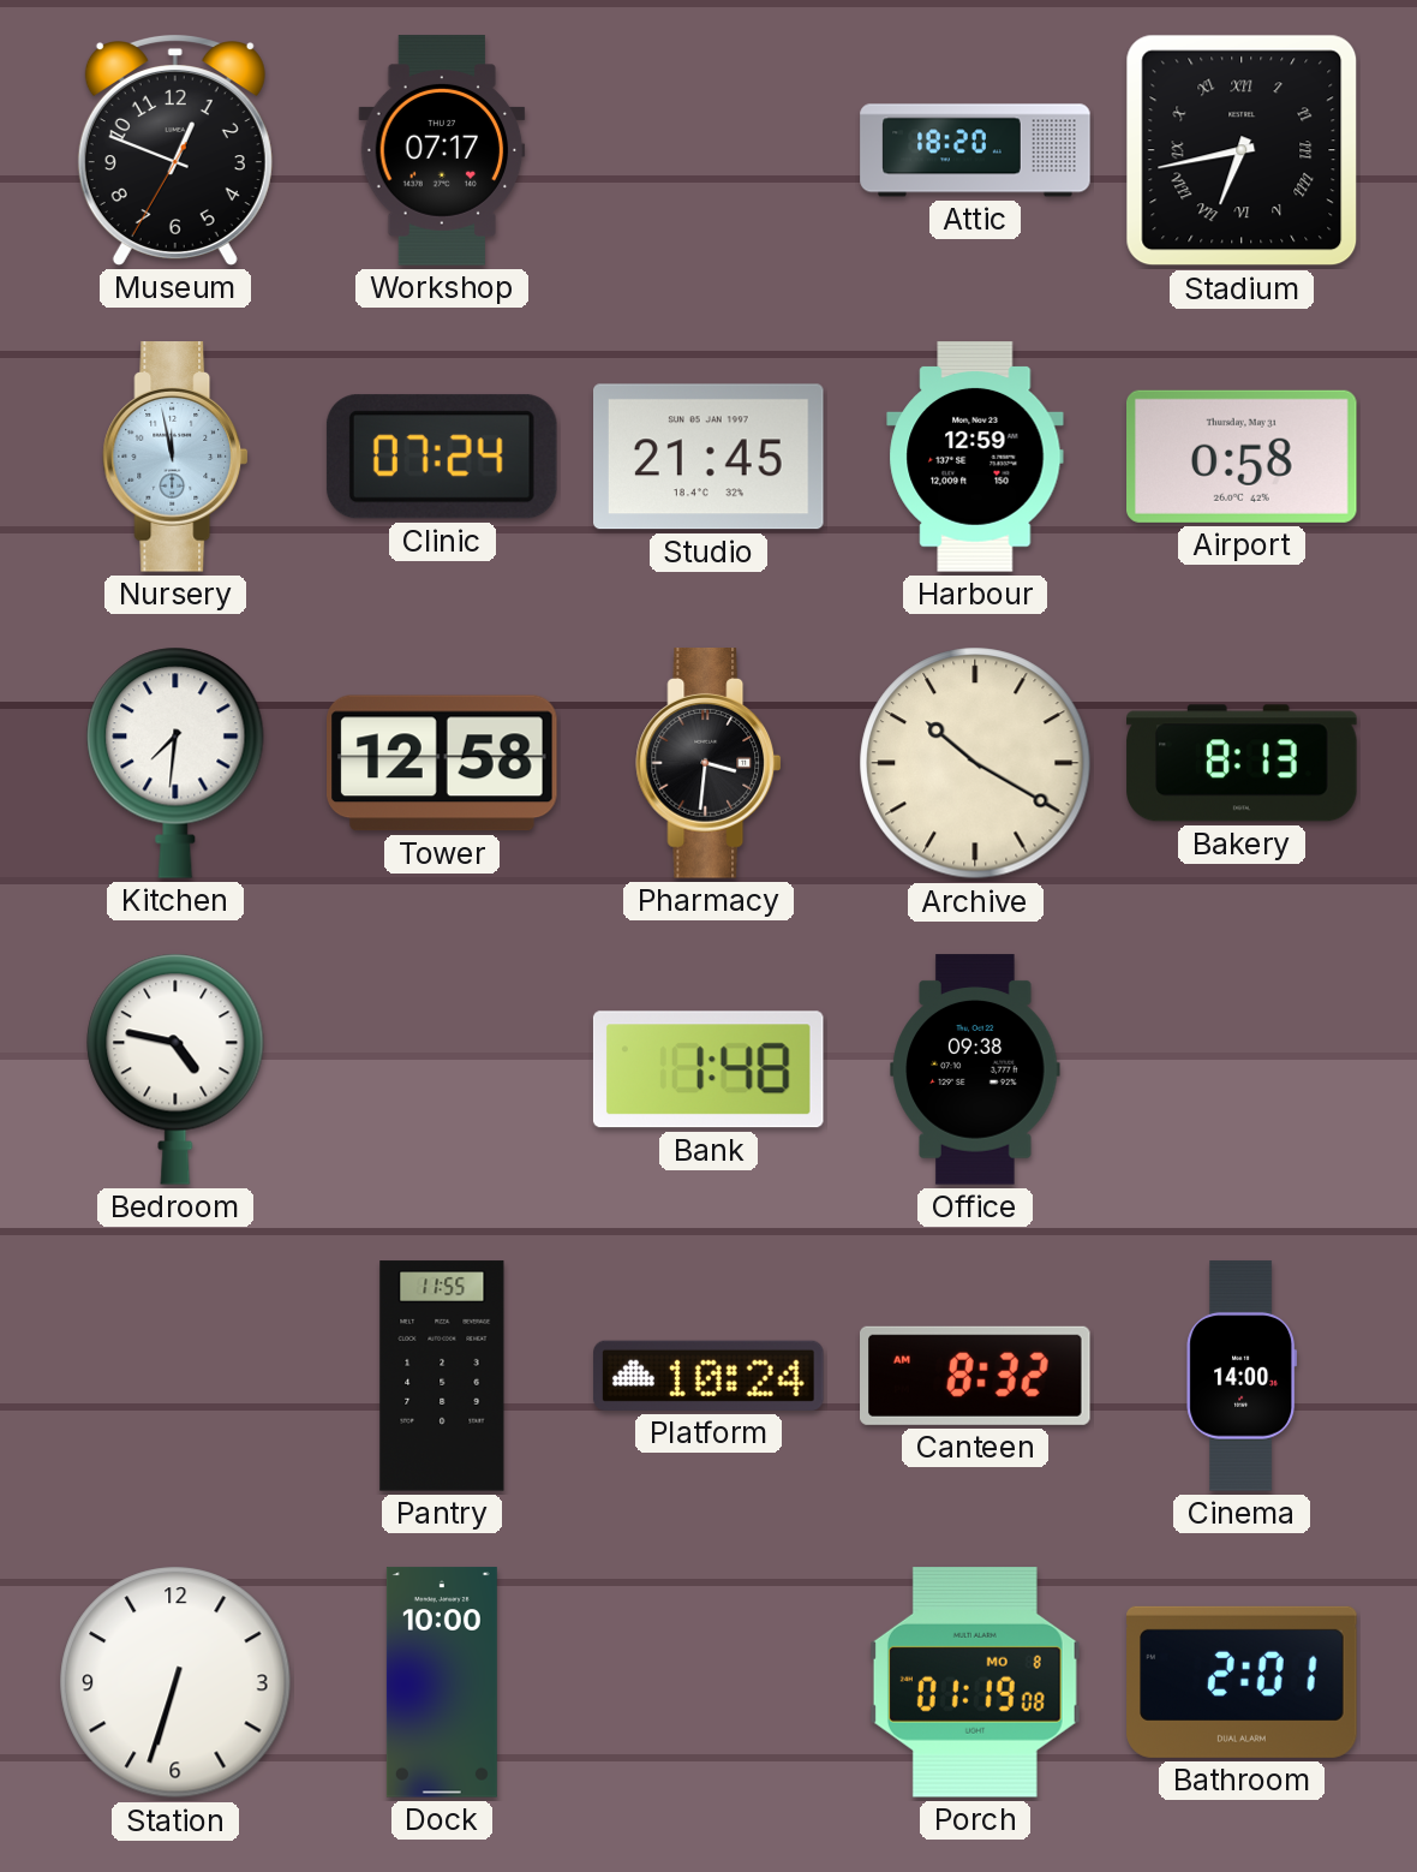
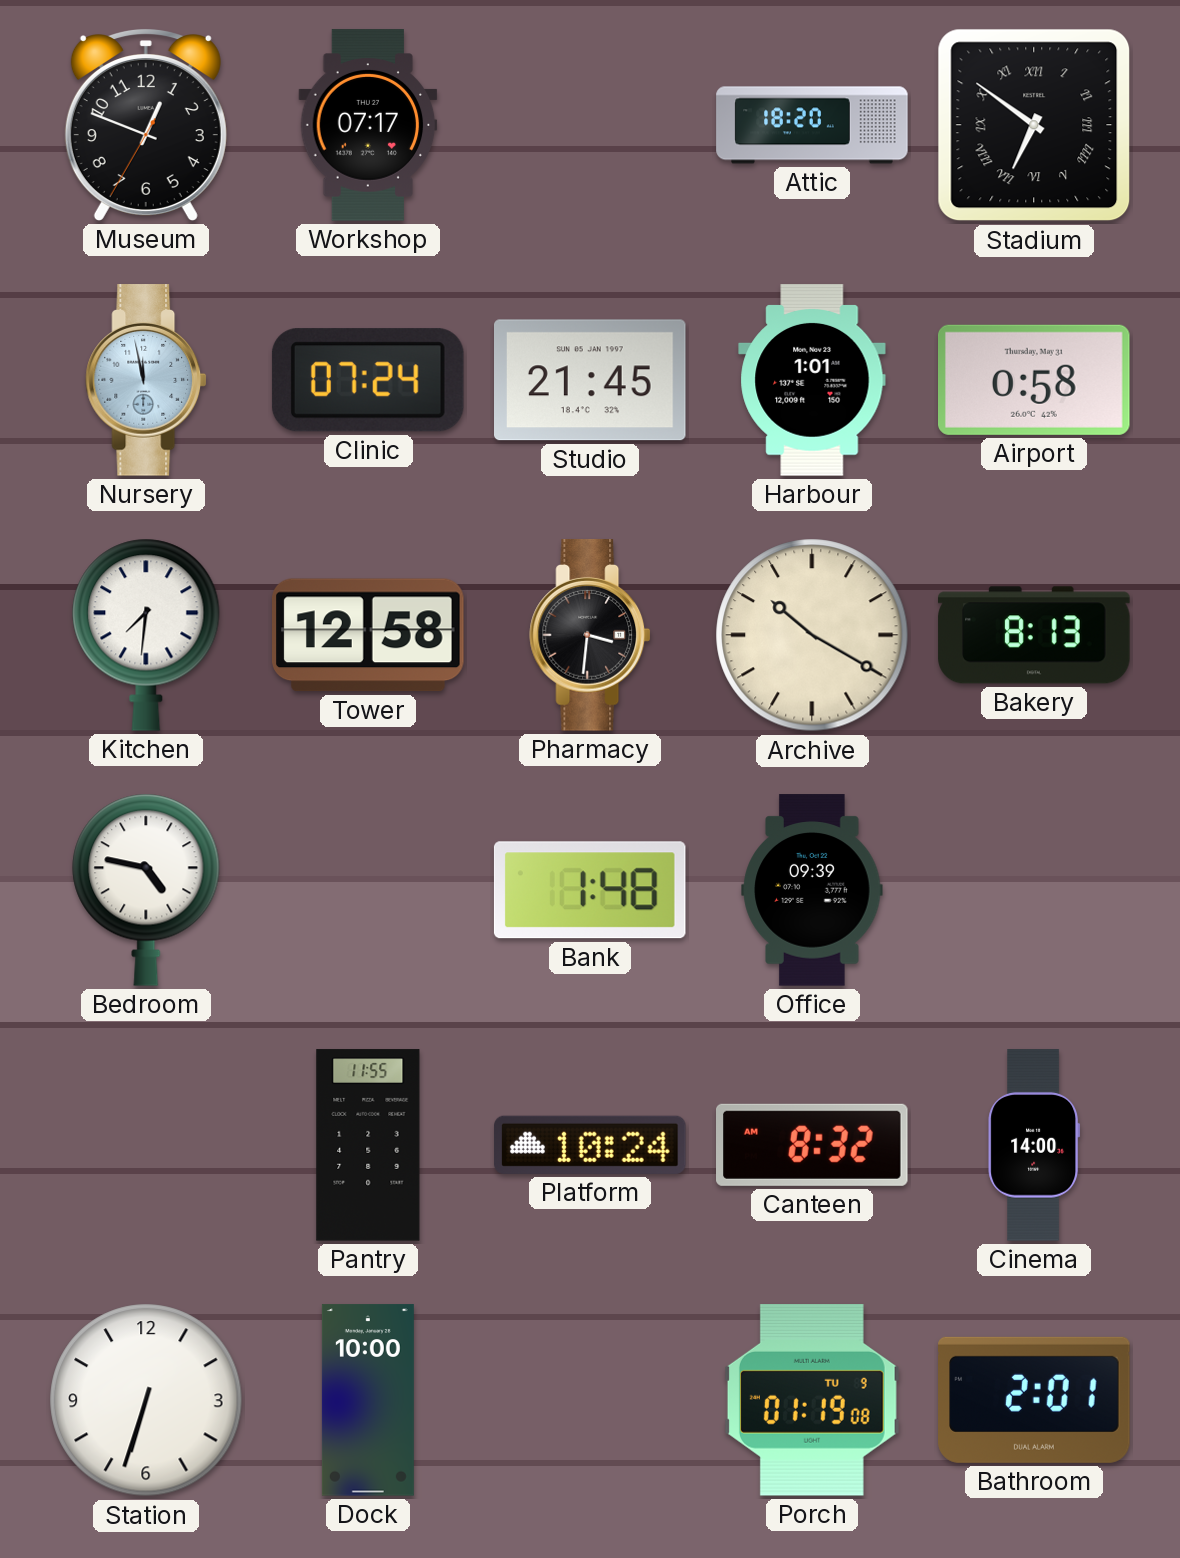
Stadium: 6:43 -> 6:51
Harbour: 12:59 -> 1:01
Office: 09:38 -> 09:39
Porch date: MO 8 -> TU 9
